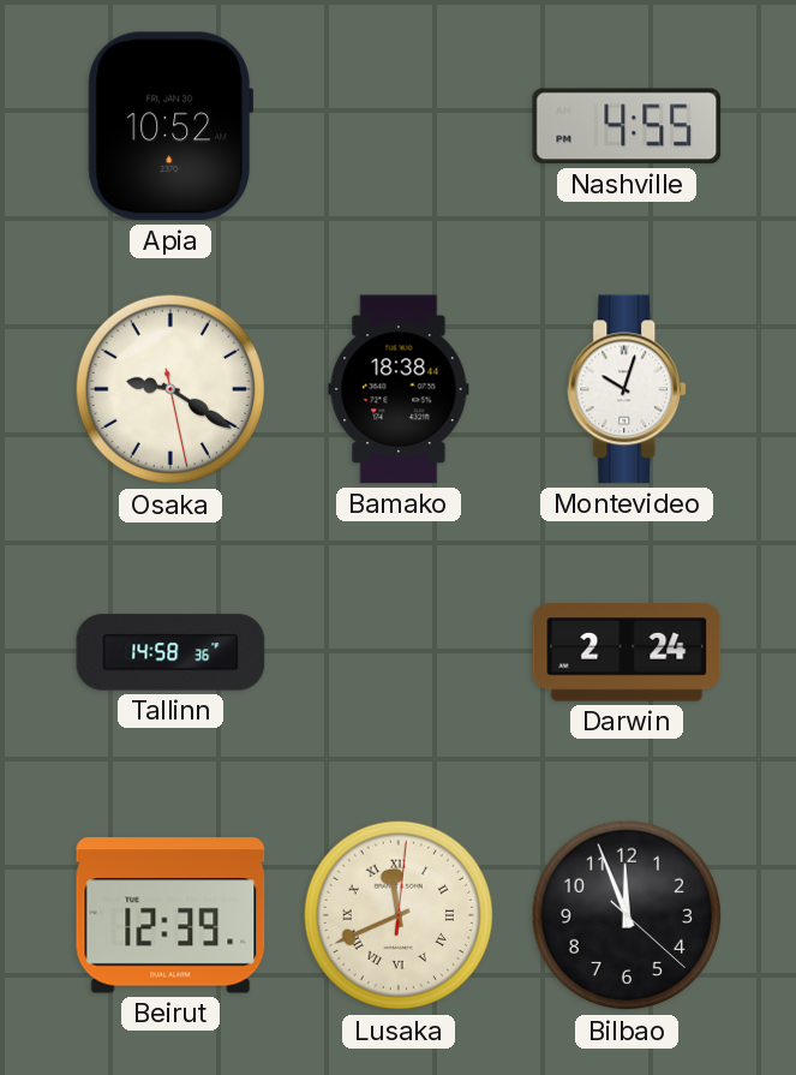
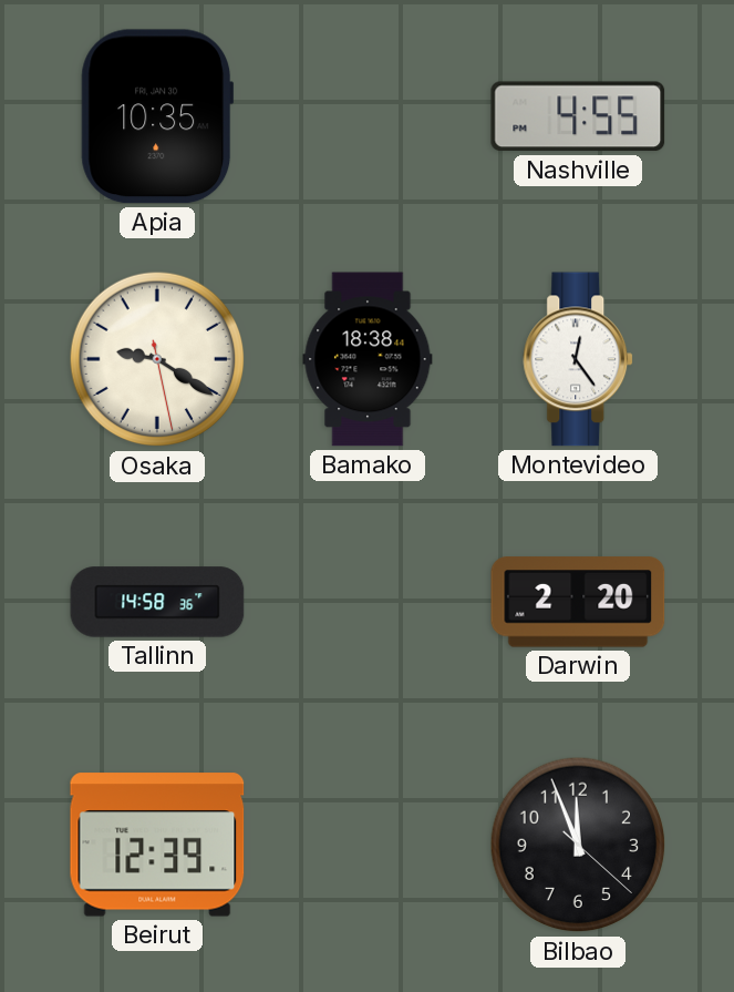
Apia: 10:52 -> 10:35
Montevideo: 10:03 -> 12:24
Darwin: 2:24 -> 2:20
Lusaka: 11:41 -> none
